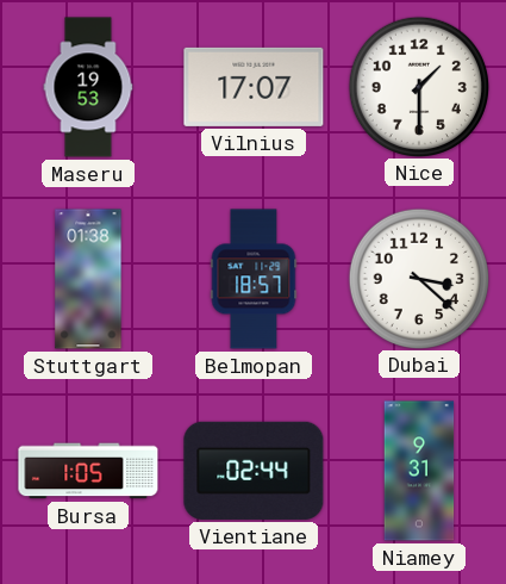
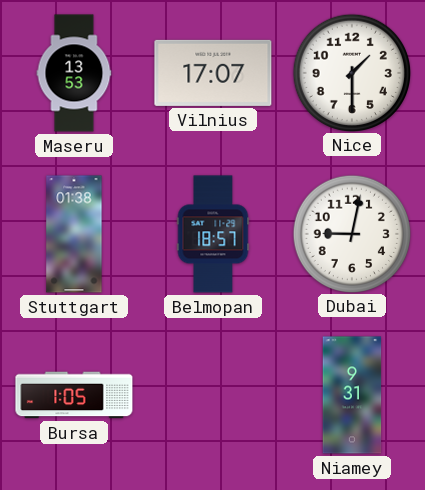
Maseru: 19:53 -> 13:53
Dubai: 3:22 -> 9:02
Vientiane: 02:44 -> none
